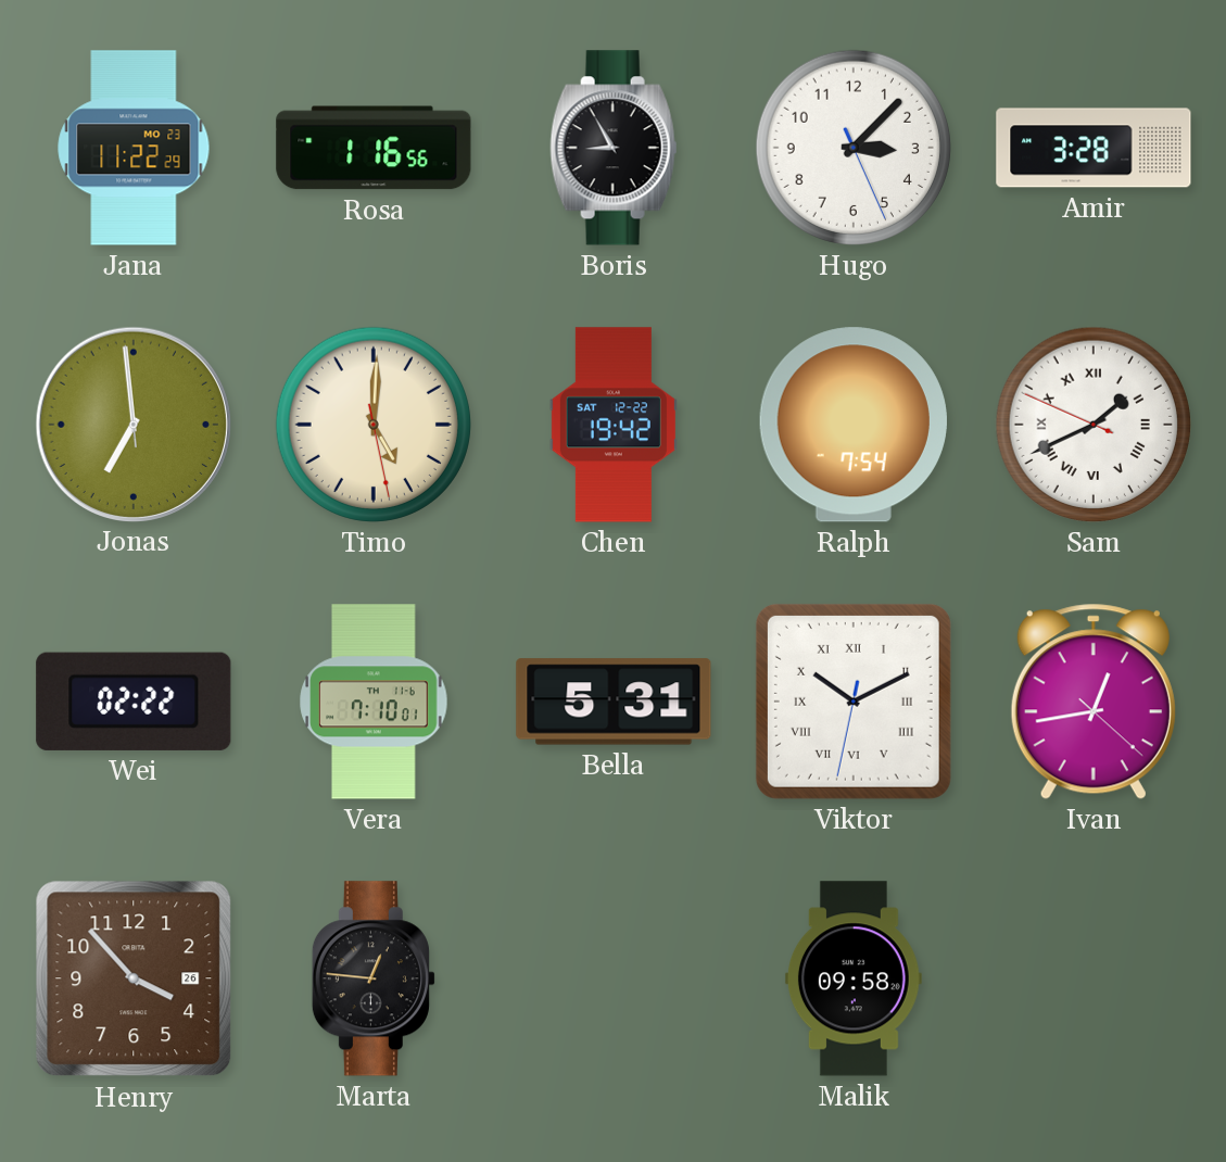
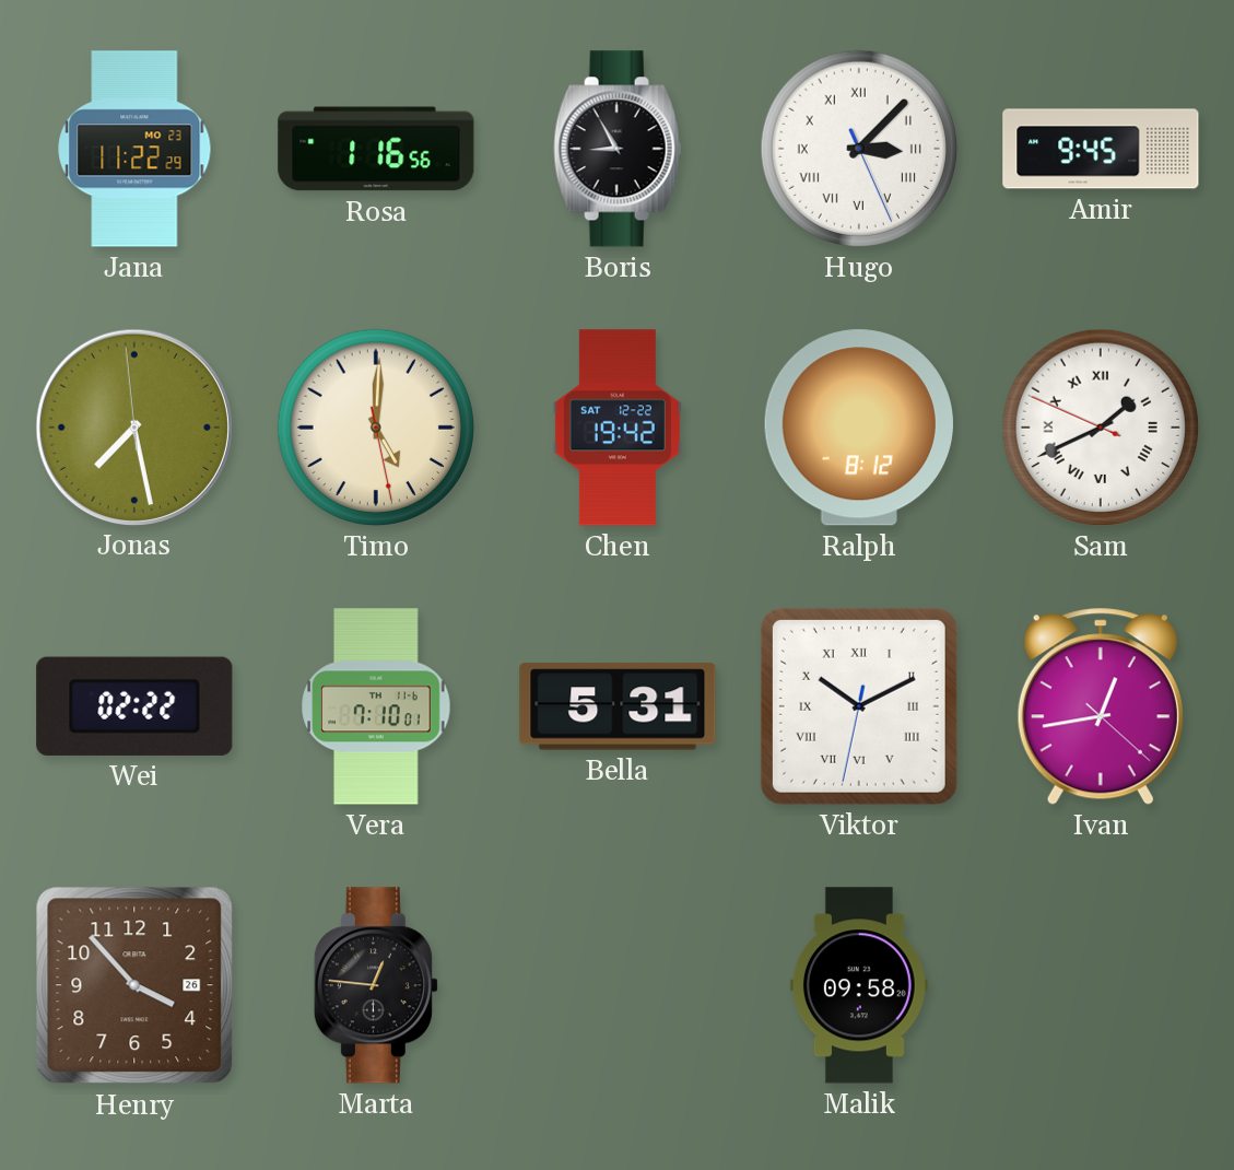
Hugo numerals: Arabic -> Roman
Amir: 3:28 -> 9:45
Jonas: 6:58 -> 7:27
Ralph: 7:54 -> 8:12
